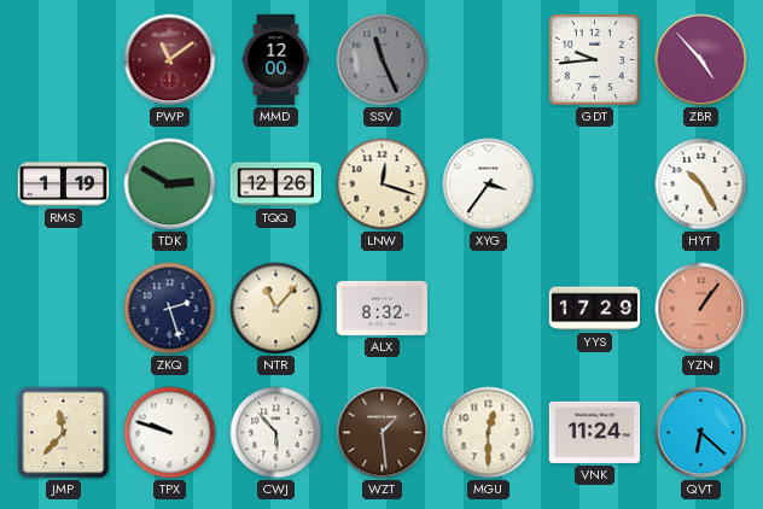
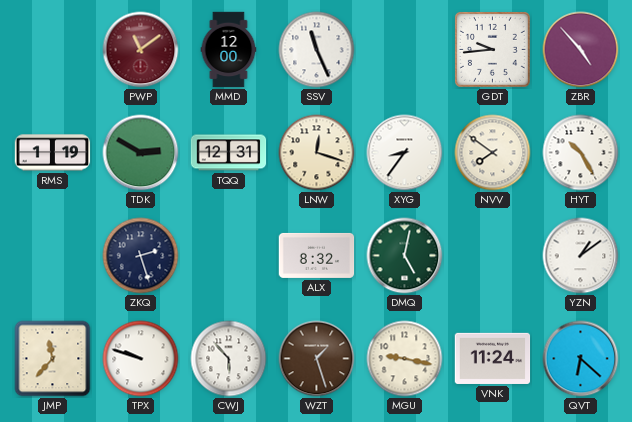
SSV dial: grey -> white
TQQ: 12:26 -> 12:31
XYG: 3:36 -> 8:36
NVV: none -> 7:51
NTR: 11:07 -> none
DMQ: none -> 5:02
YYS: 17:29 -> none
YZN: 1:06 -> 1:09
YZN dial: salmon -> white
WZT: 1:29 -> 1:27
MGU: 12:30 -> 9:17
